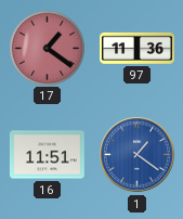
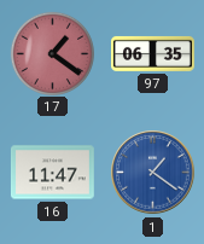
97: 11:36 -> 06:35
16: 11:51 -> 11:47
